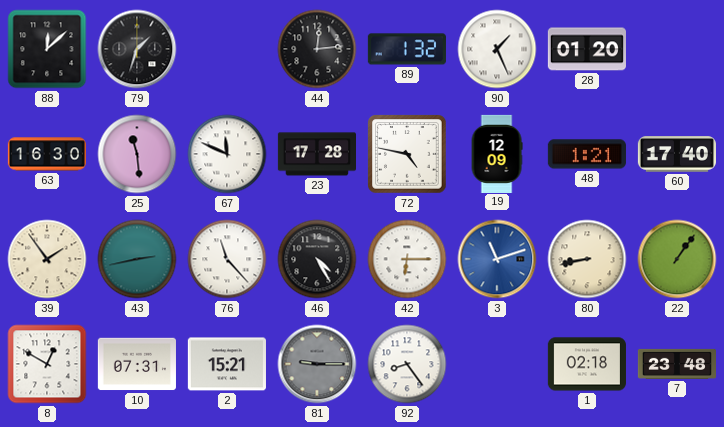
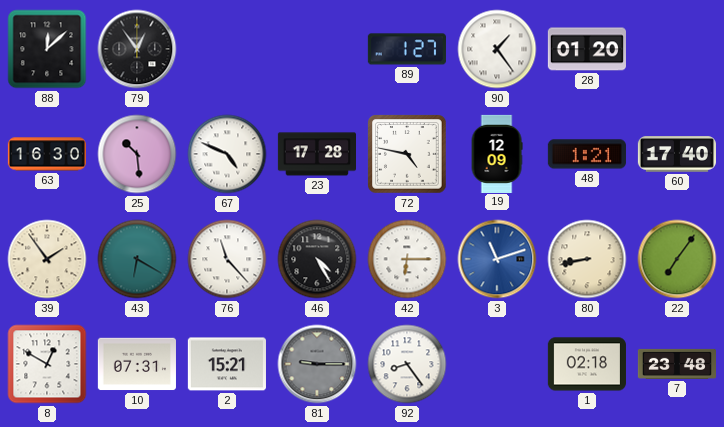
79: 1:33 -> 12:54
44: 12:14 -> none
89: 1:32 -> 1:27
90: 1:26 -> 1:24
25: 11:29 -> 10:29
67: 11:49 -> 4:49
43: 2:43 -> 6:20
22: 1:06 -> 7:06
